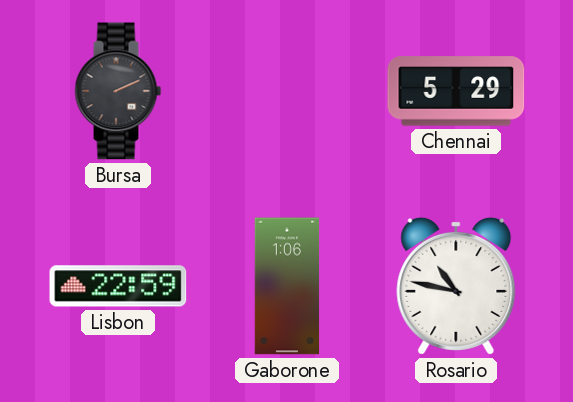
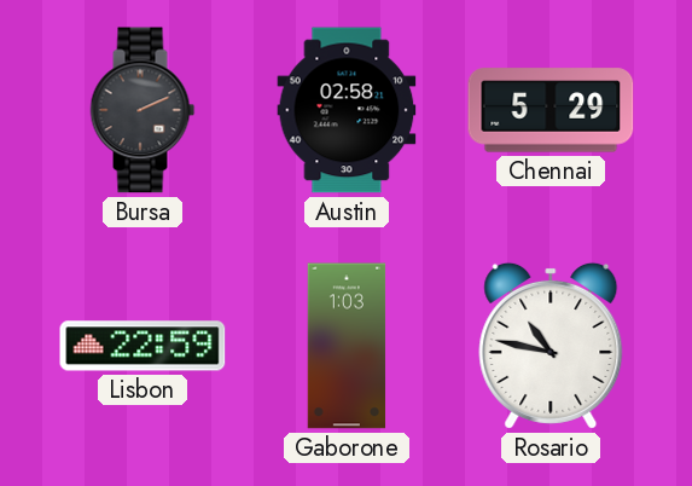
Austin: none -> 02:58
Gaborone: 1:06 -> 1:03
